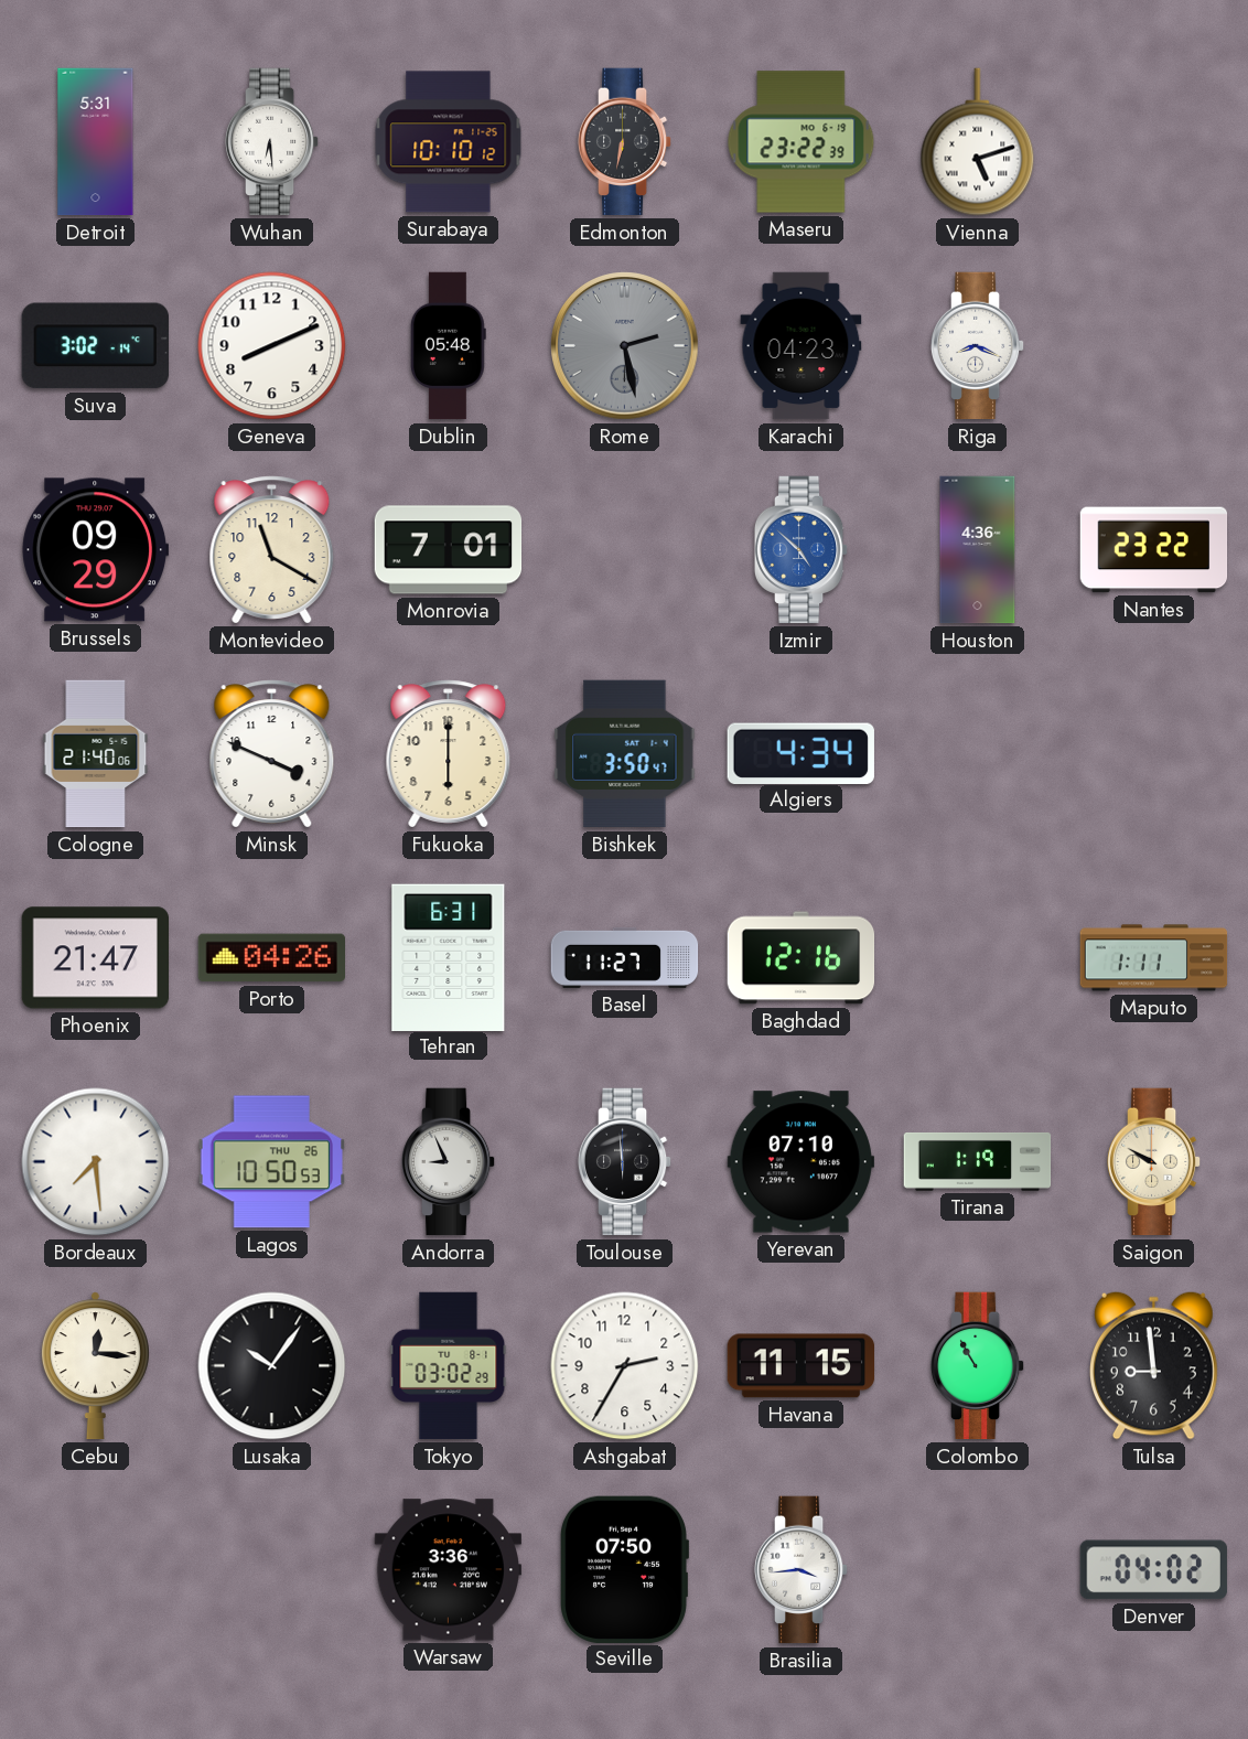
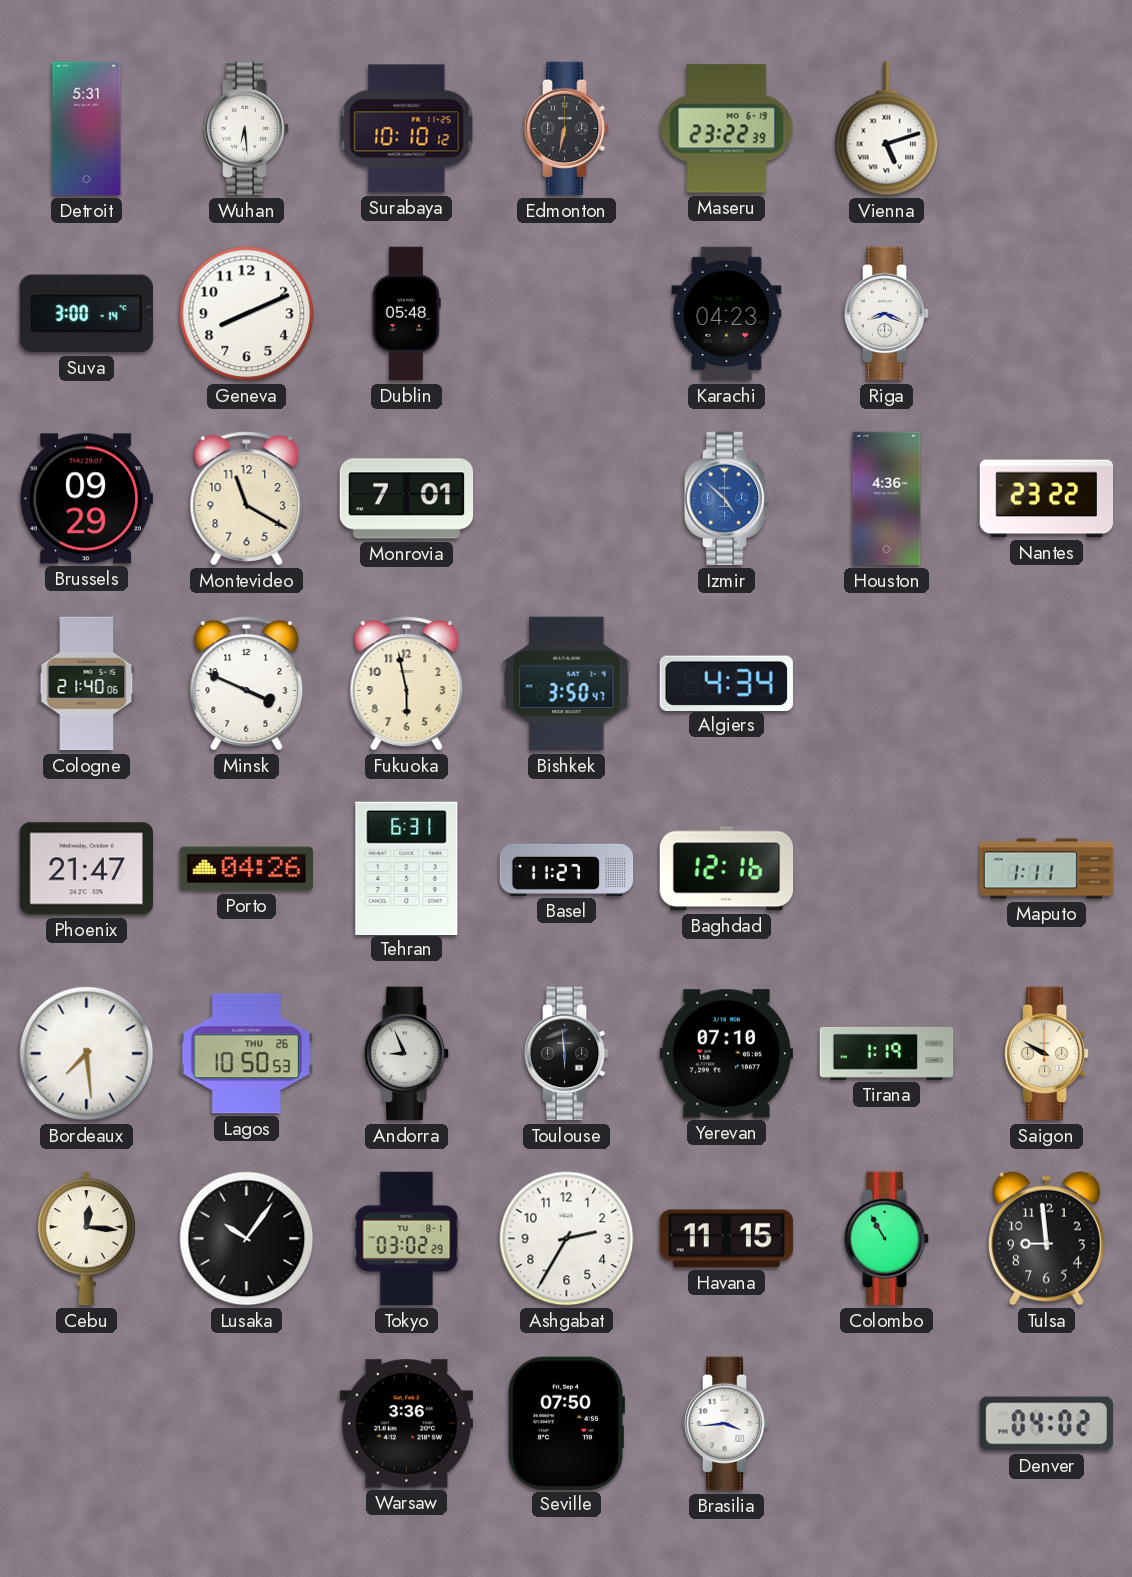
Suva: 3:02 -> 3:00
Rome: 2:28 -> none
Fukuoka: 6:00 -> 5:58
